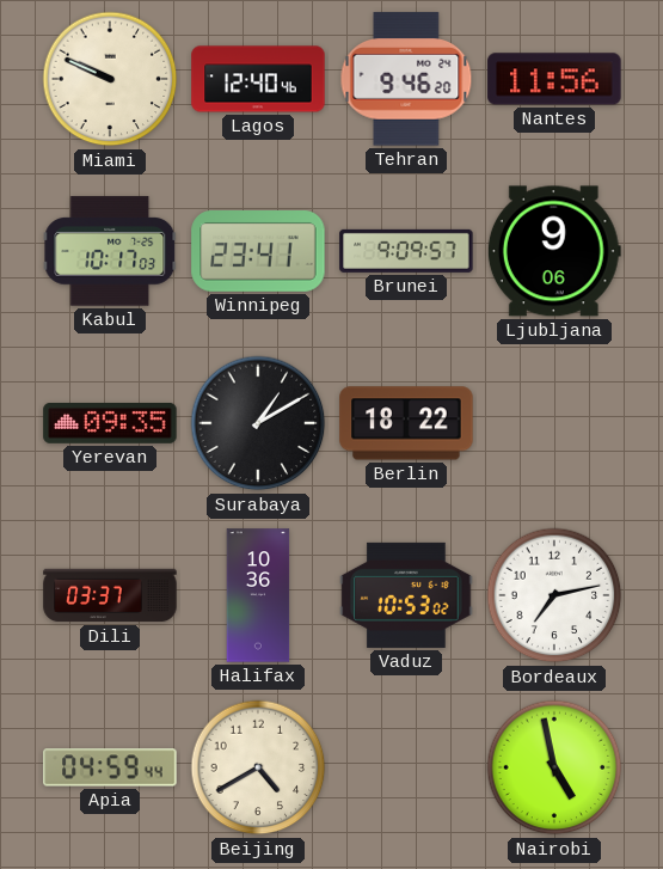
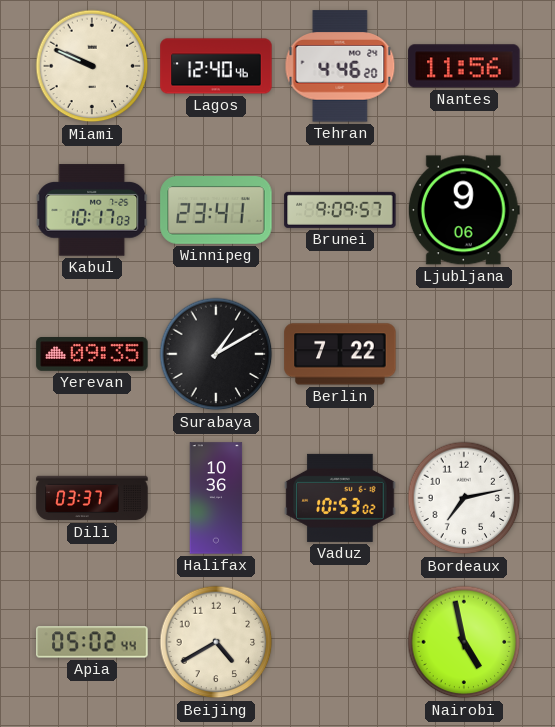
Tehran: 9:46 -> 4:46
Berlin: 18:22 -> 7:22
Apia: 04:59 -> 05:02
